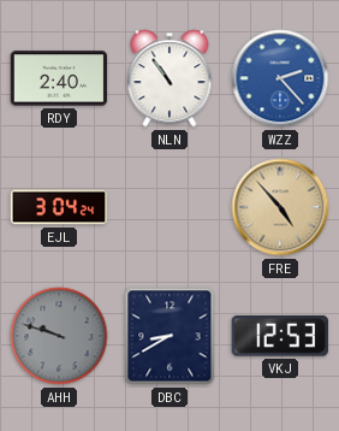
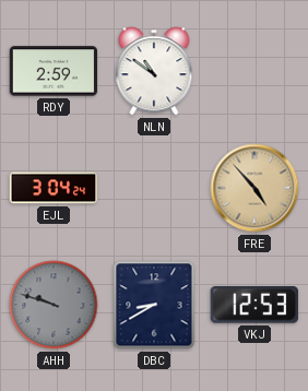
RDY: 2:40 -> 2:59
NLN: 10:54 -> 10:51
WZZ: 2:23 -> none
